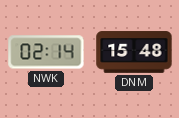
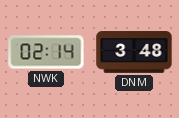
DNM: 15:48 -> 3:48
